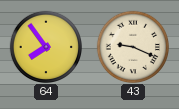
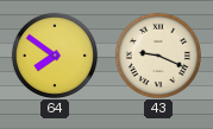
64: 7:54 -> 7:51
